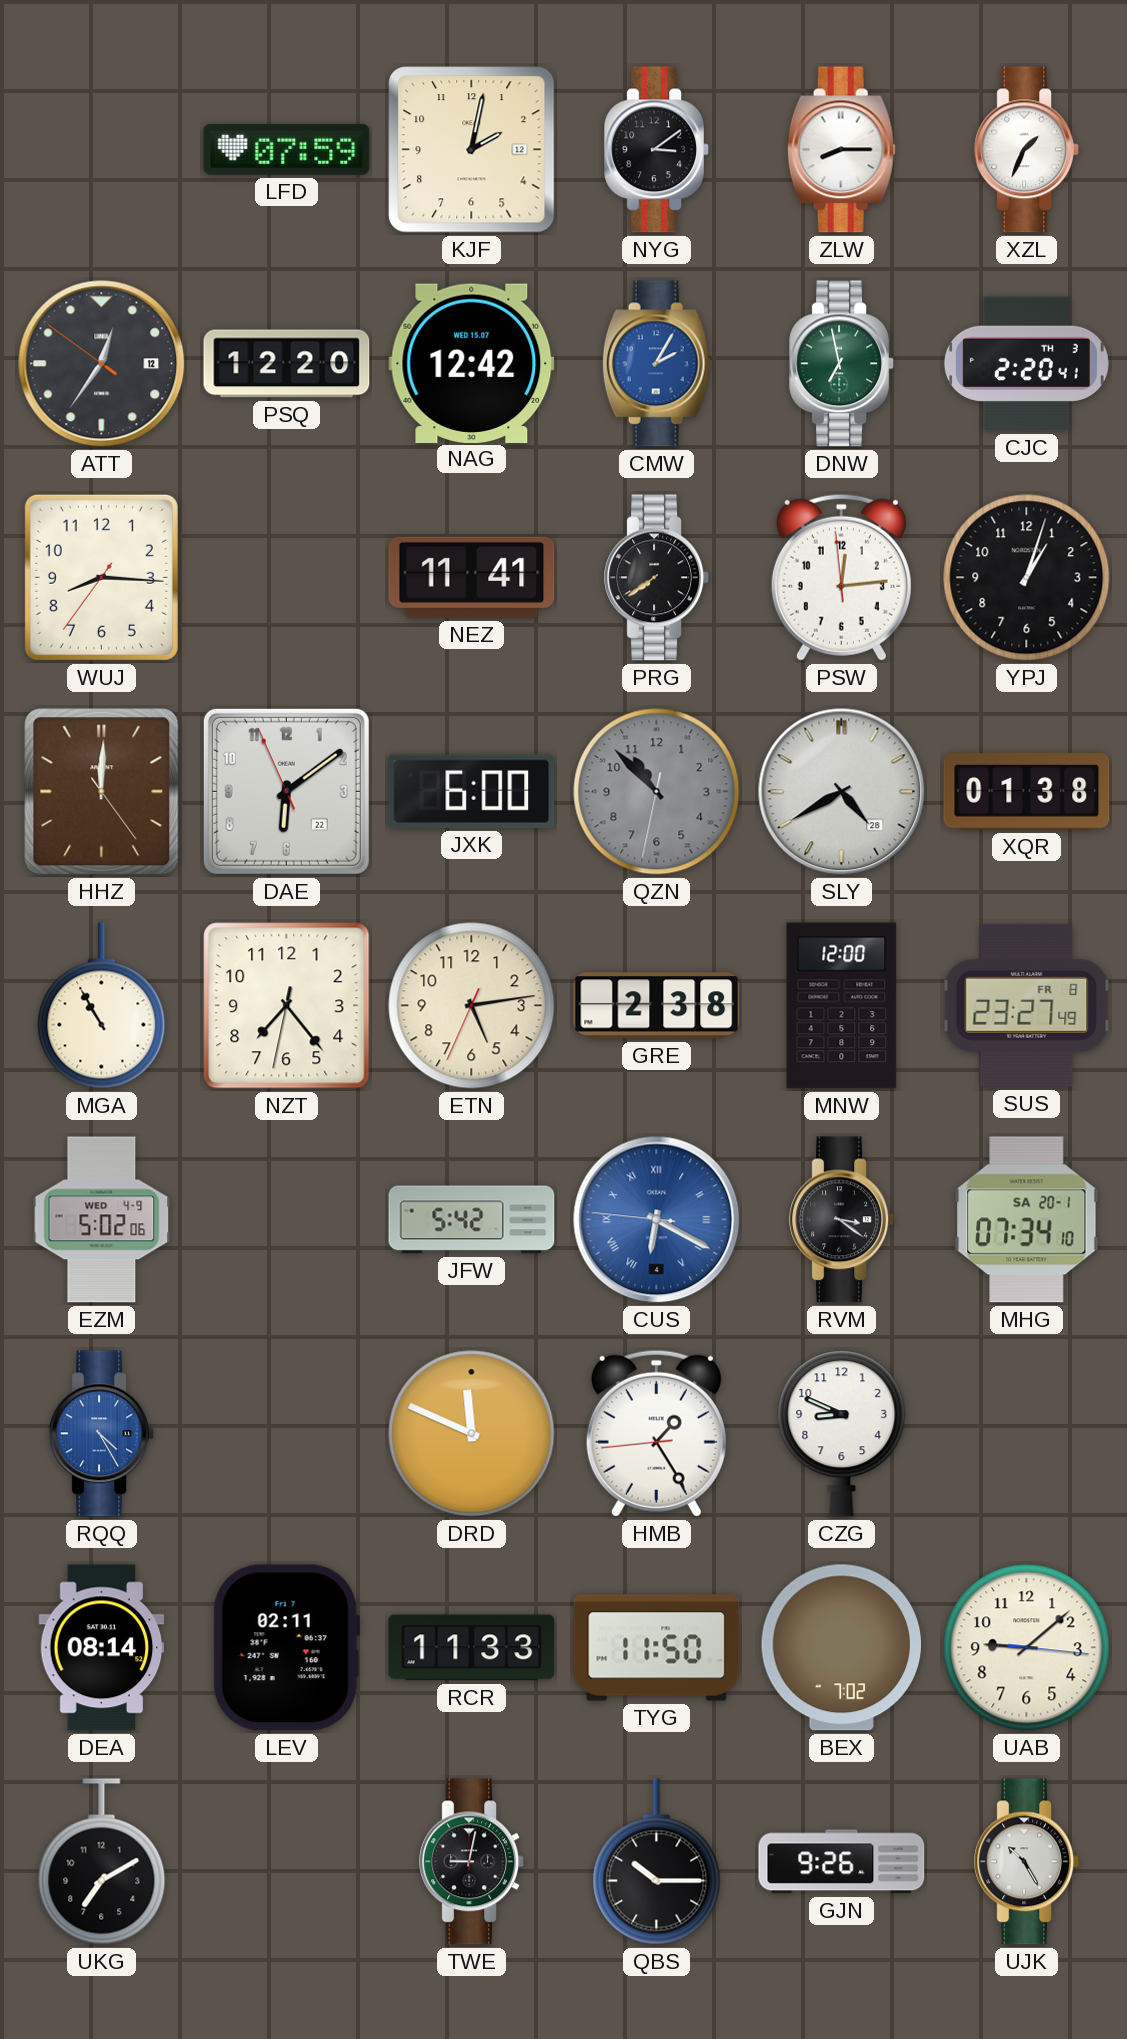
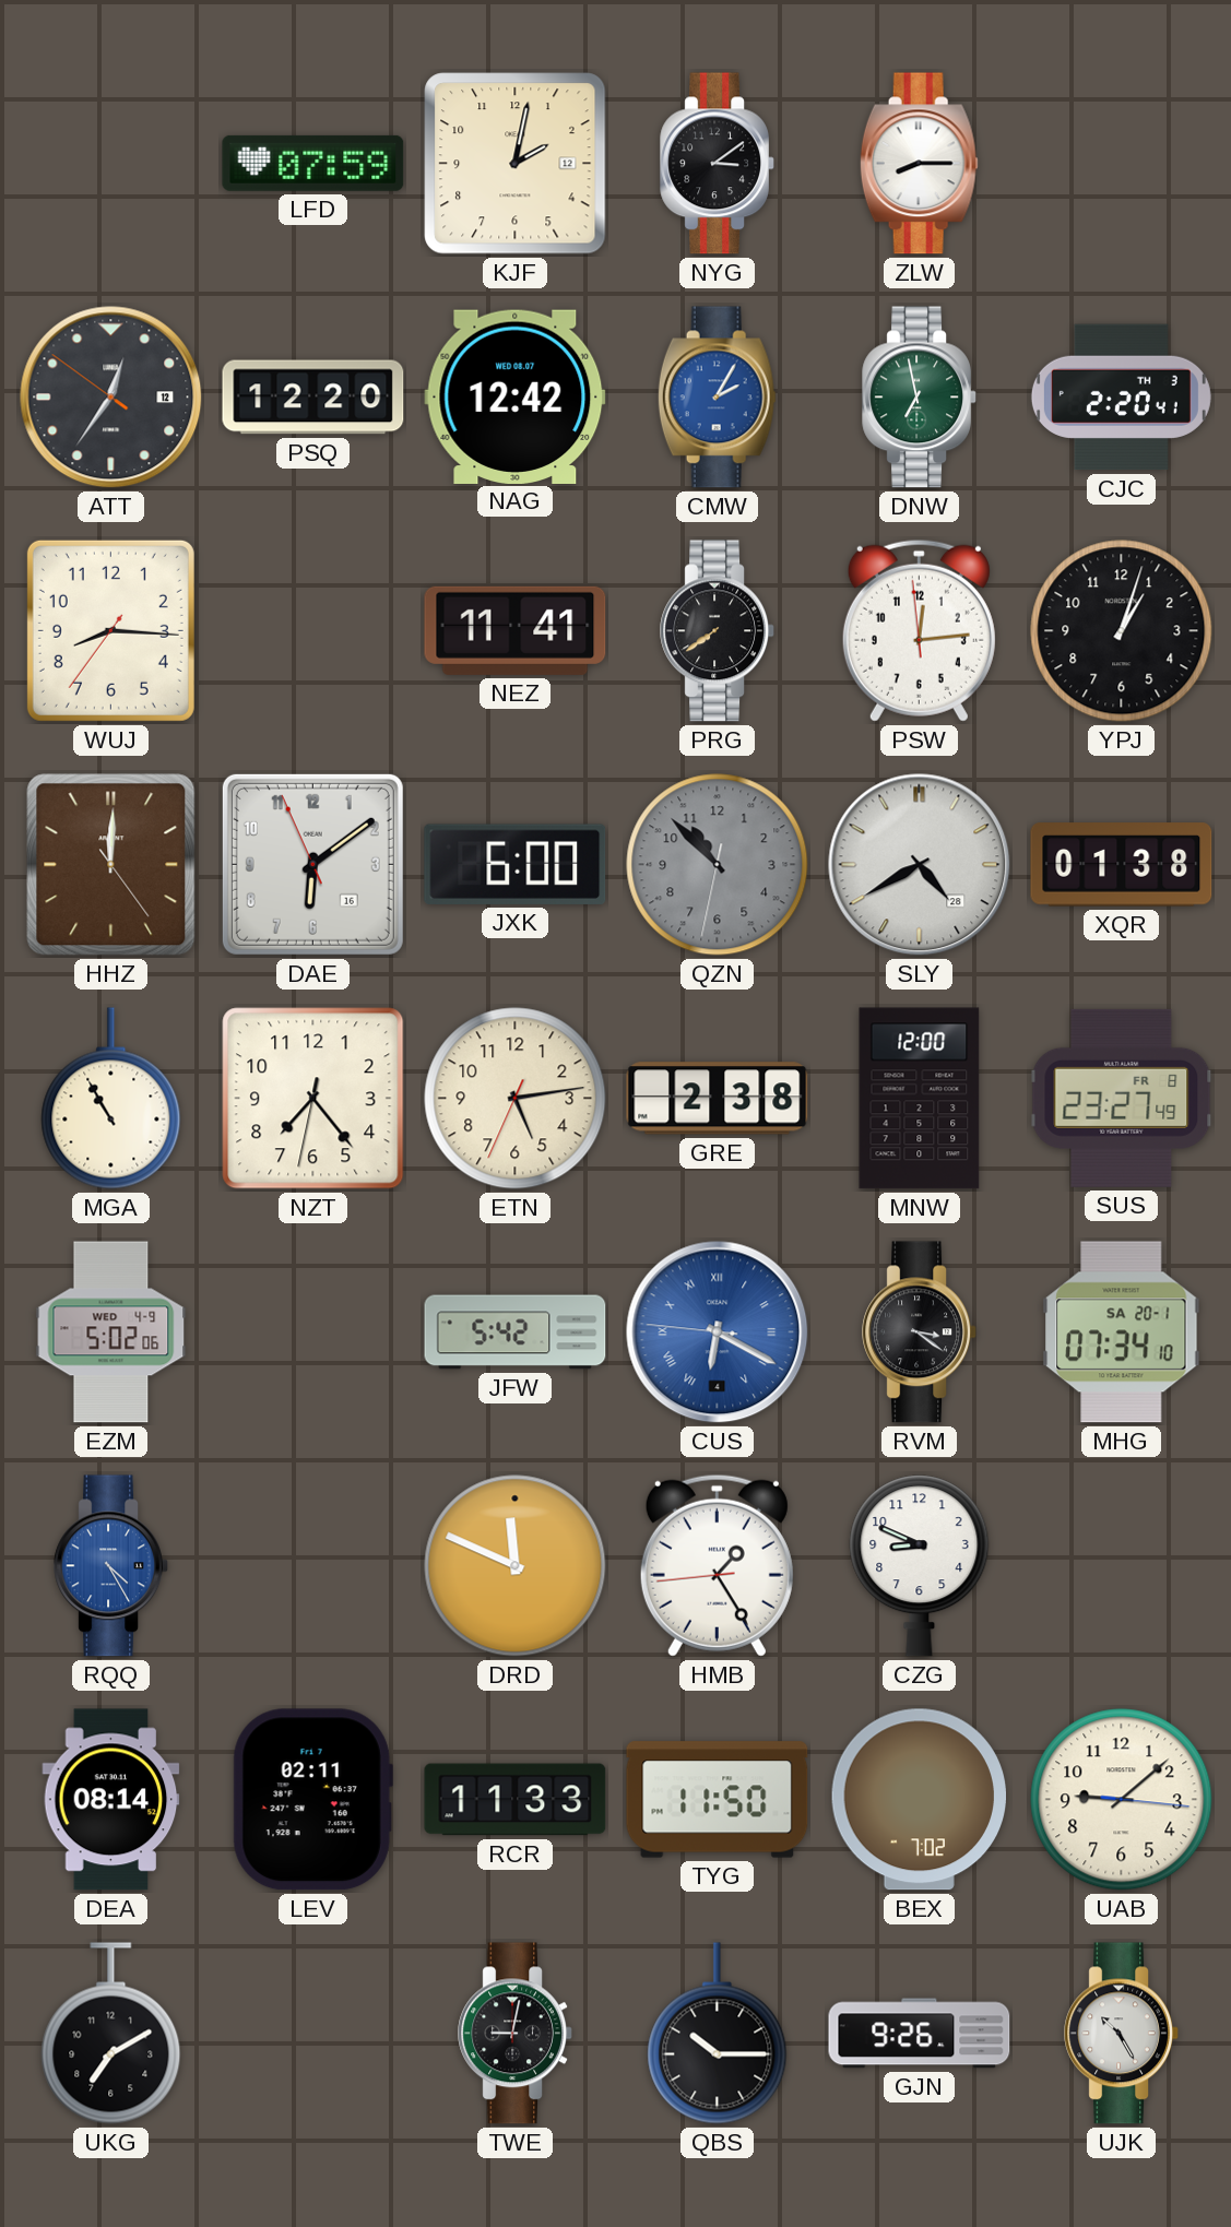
XZL: 1:34 -> none
NAG date: WED 15.07 -> WED 08.07
DAE date: 22 -> 16
